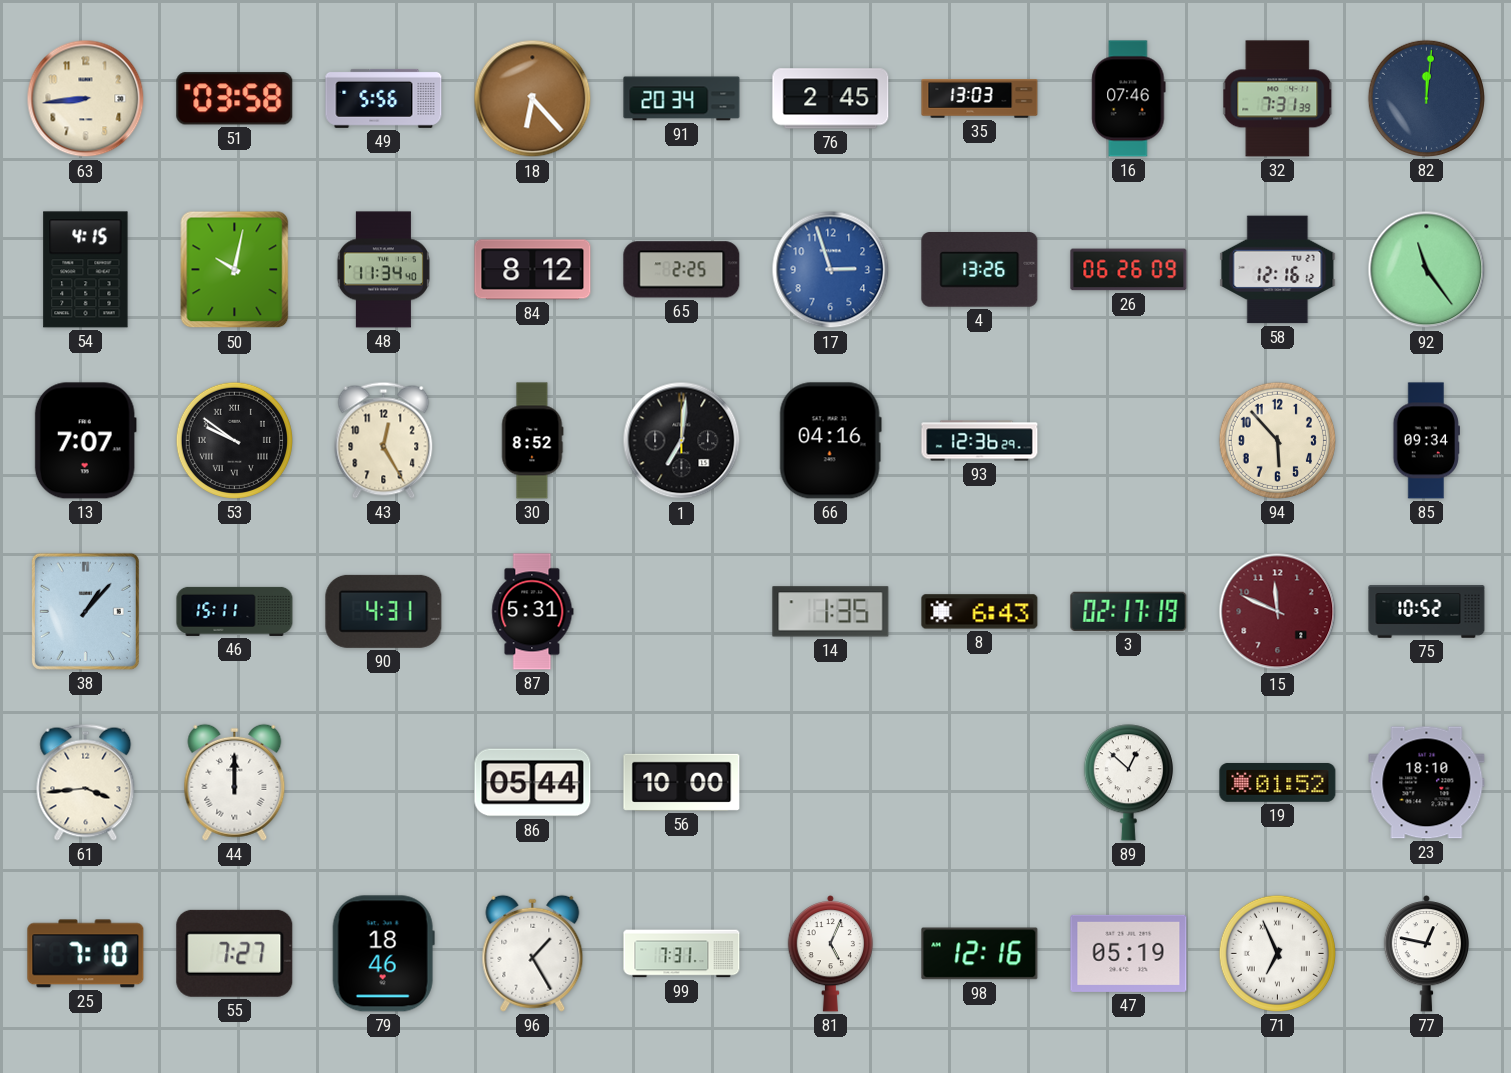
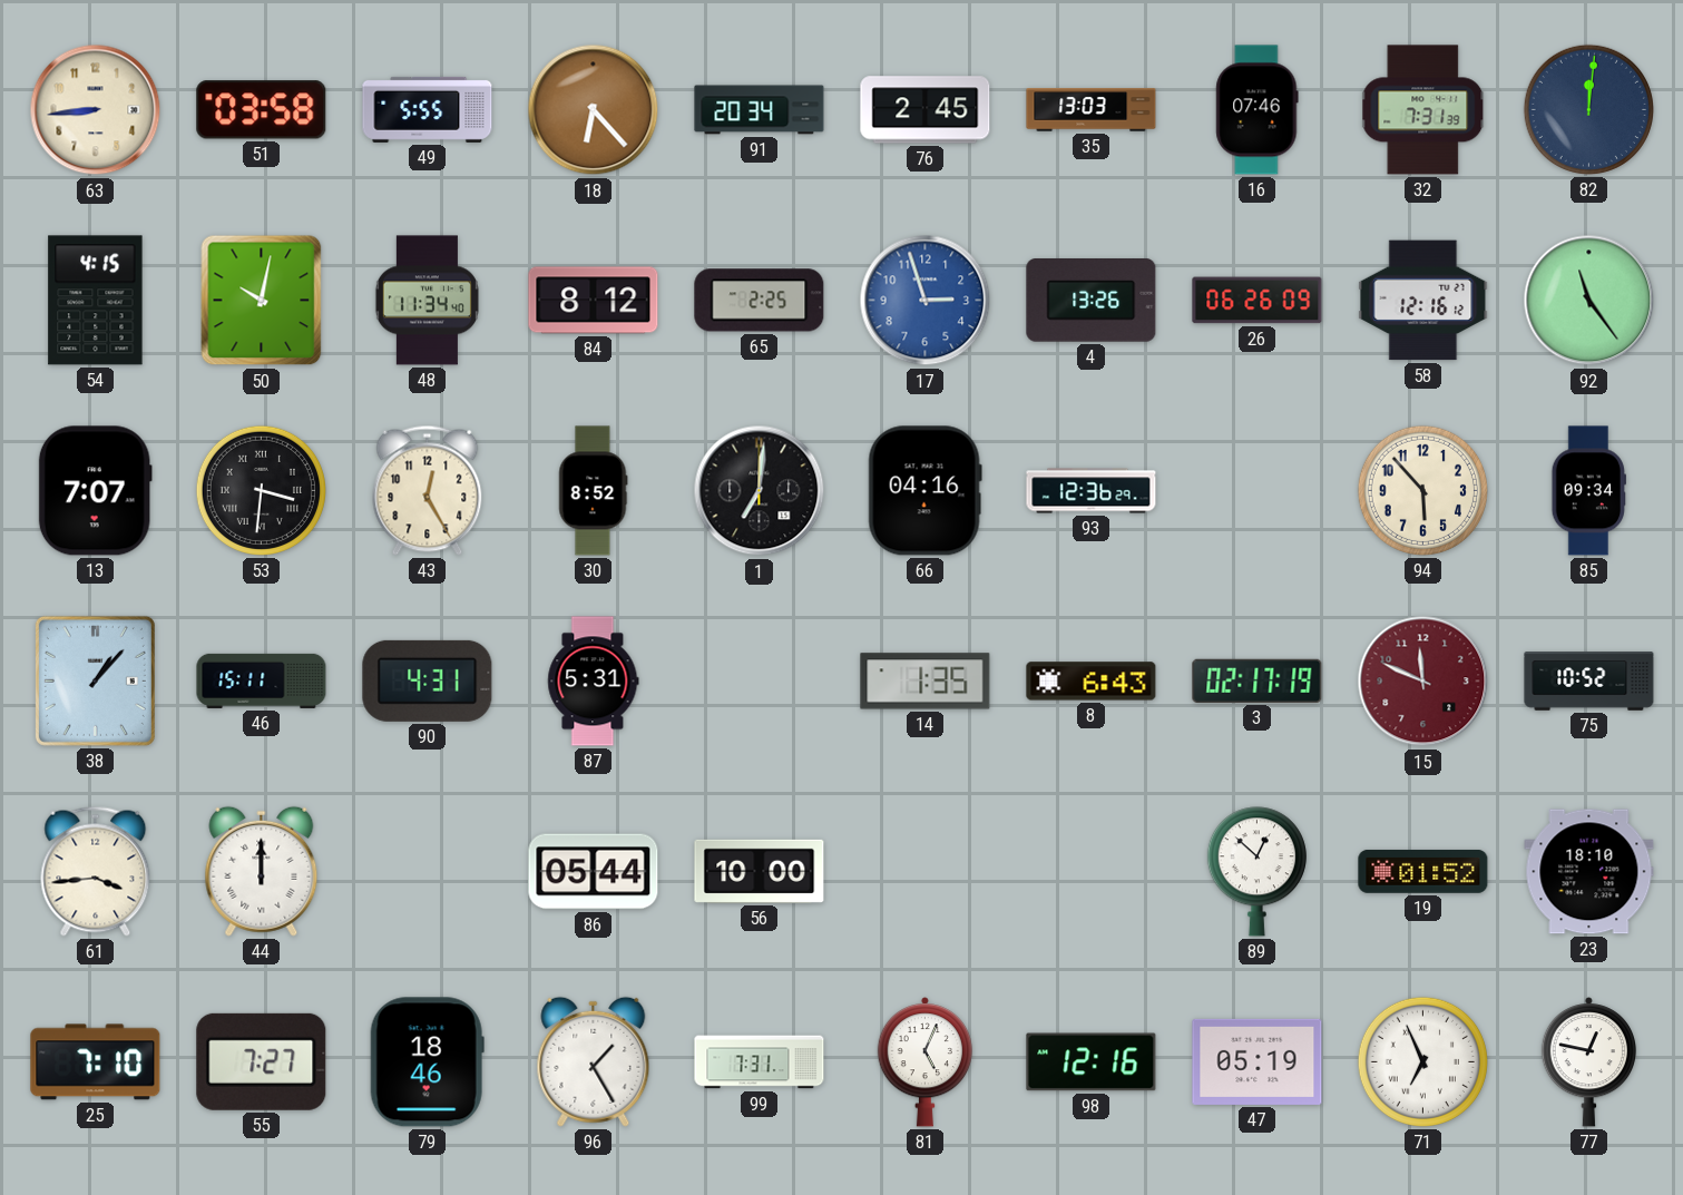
49: 5:56 -> 5:55
53: 9:51 -> 3:31
